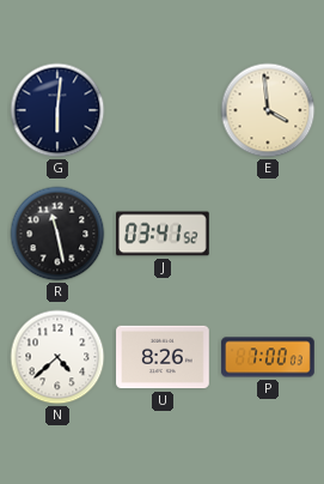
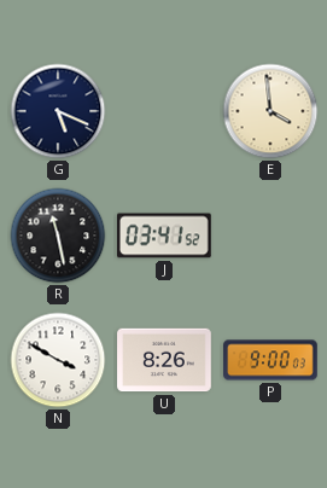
G: 6:01 -> 5:19
N: 4:38 -> 3:50
P: 7:00 -> 9:00
